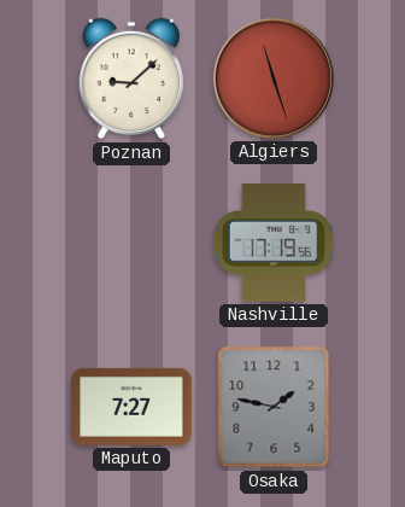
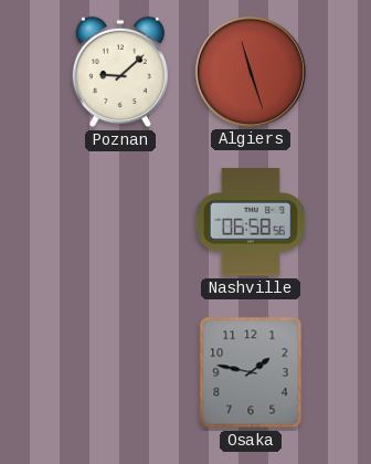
Nashville: 17:19 -> 06:58
Maputo: 7:27 -> none
